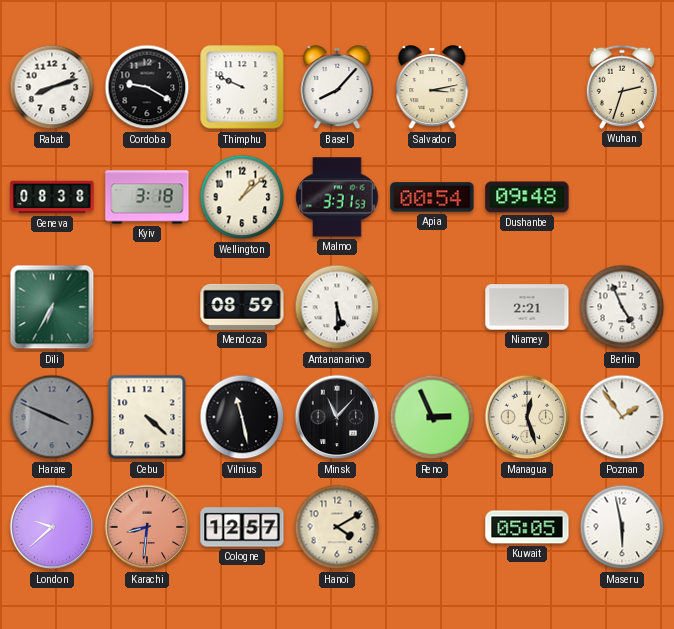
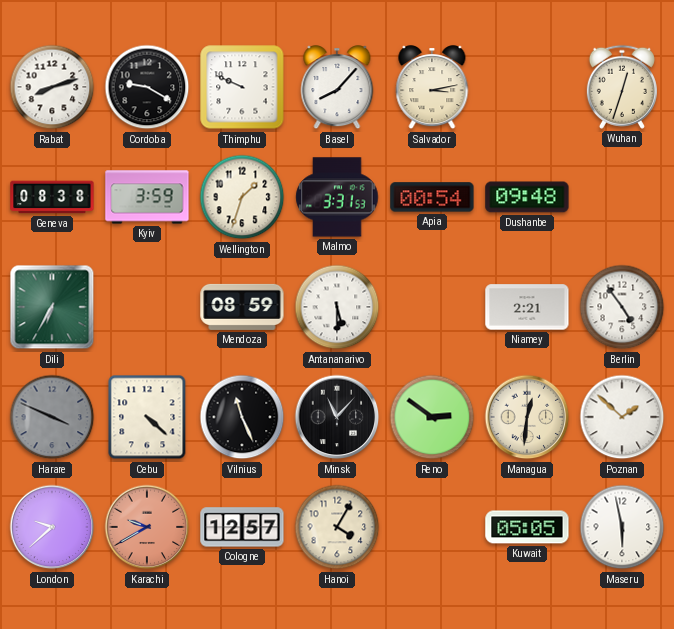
Wuhan: 2:33 -> 12:33
Kyiv: 3:18 -> 3:59
Wellington: 1:08 -> 1:33
Berlin: 4:56 -> 4:54
Vilnius: 11:28 -> 11:26
Reno: 2:56 -> 2:51
Managua: 12:27 -> 12:31
Poznan: 1:54 -> 1:52
Karachi: 8:31 -> 9:40
Hanoi: 4:10 -> 4:05
